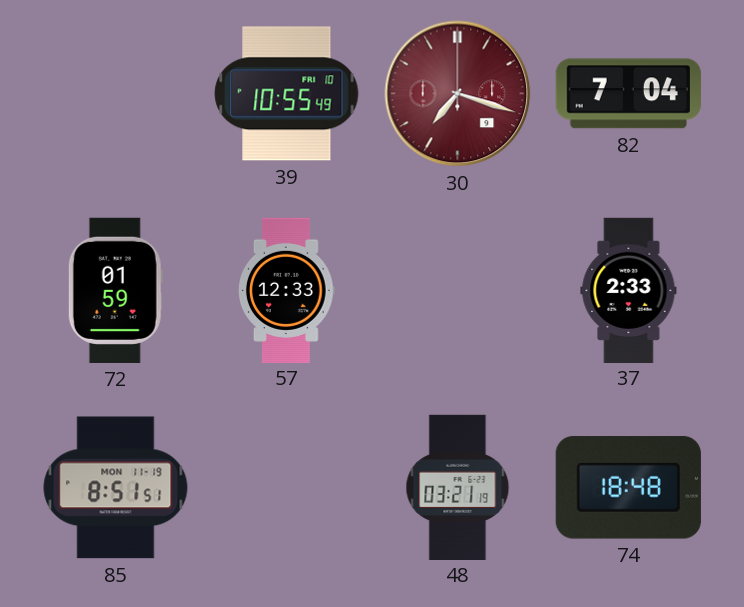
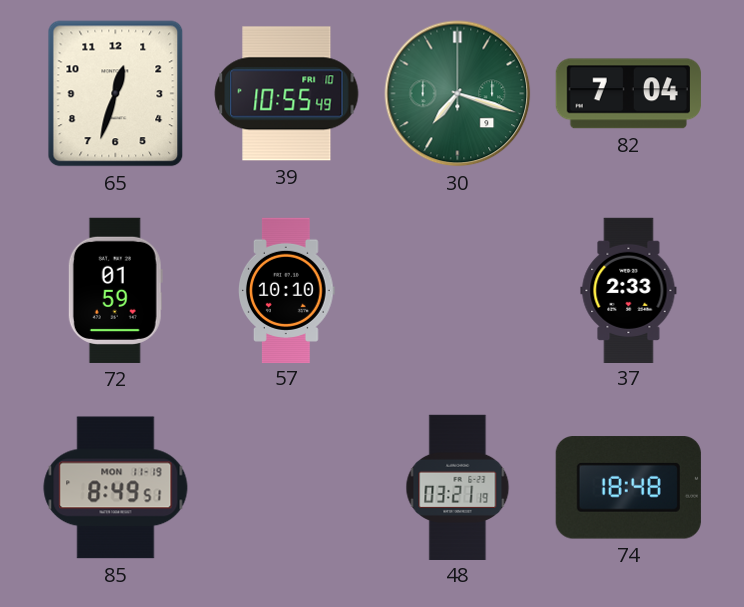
65: none -> 12:33
30 dial: burgundy -> green
57: 12:33 -> 10:10
85: 8:51 -> 8:49
